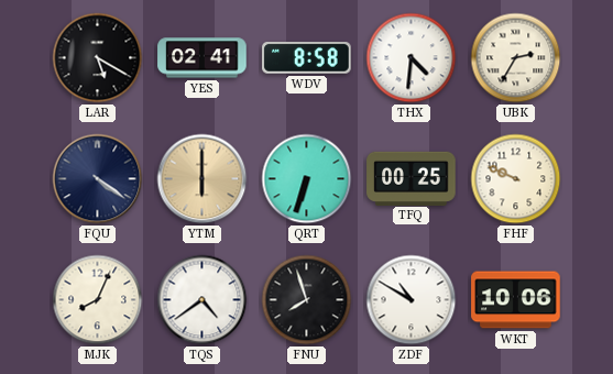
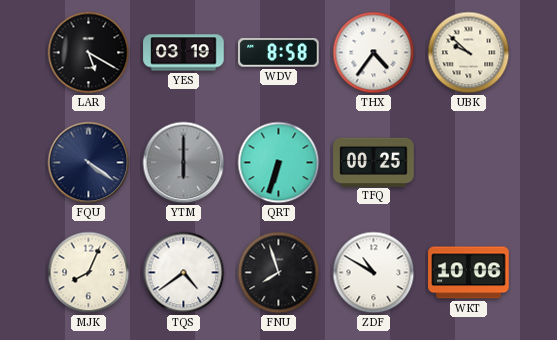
YES: 02:41 -> 03:19
THX: 4:31 -> 4:36
UBK: 2:35 -> 9:52
YTM dial: champagne -> grey
FHF: 9:49 -> none
